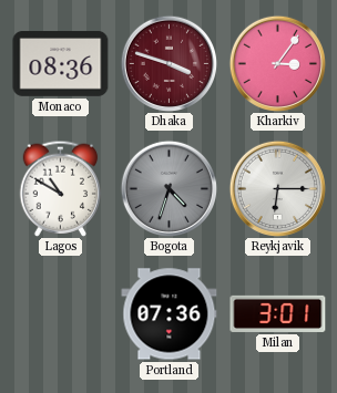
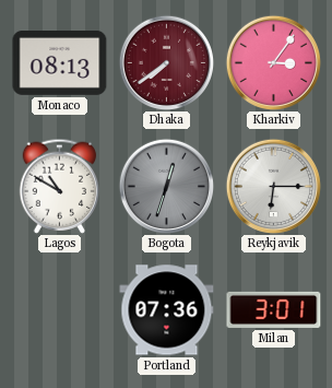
Monaco: 08:36 -> 08:13
Dhaka: 3:48 -> 7:39
Bogota: 4:33 -> 12:33
